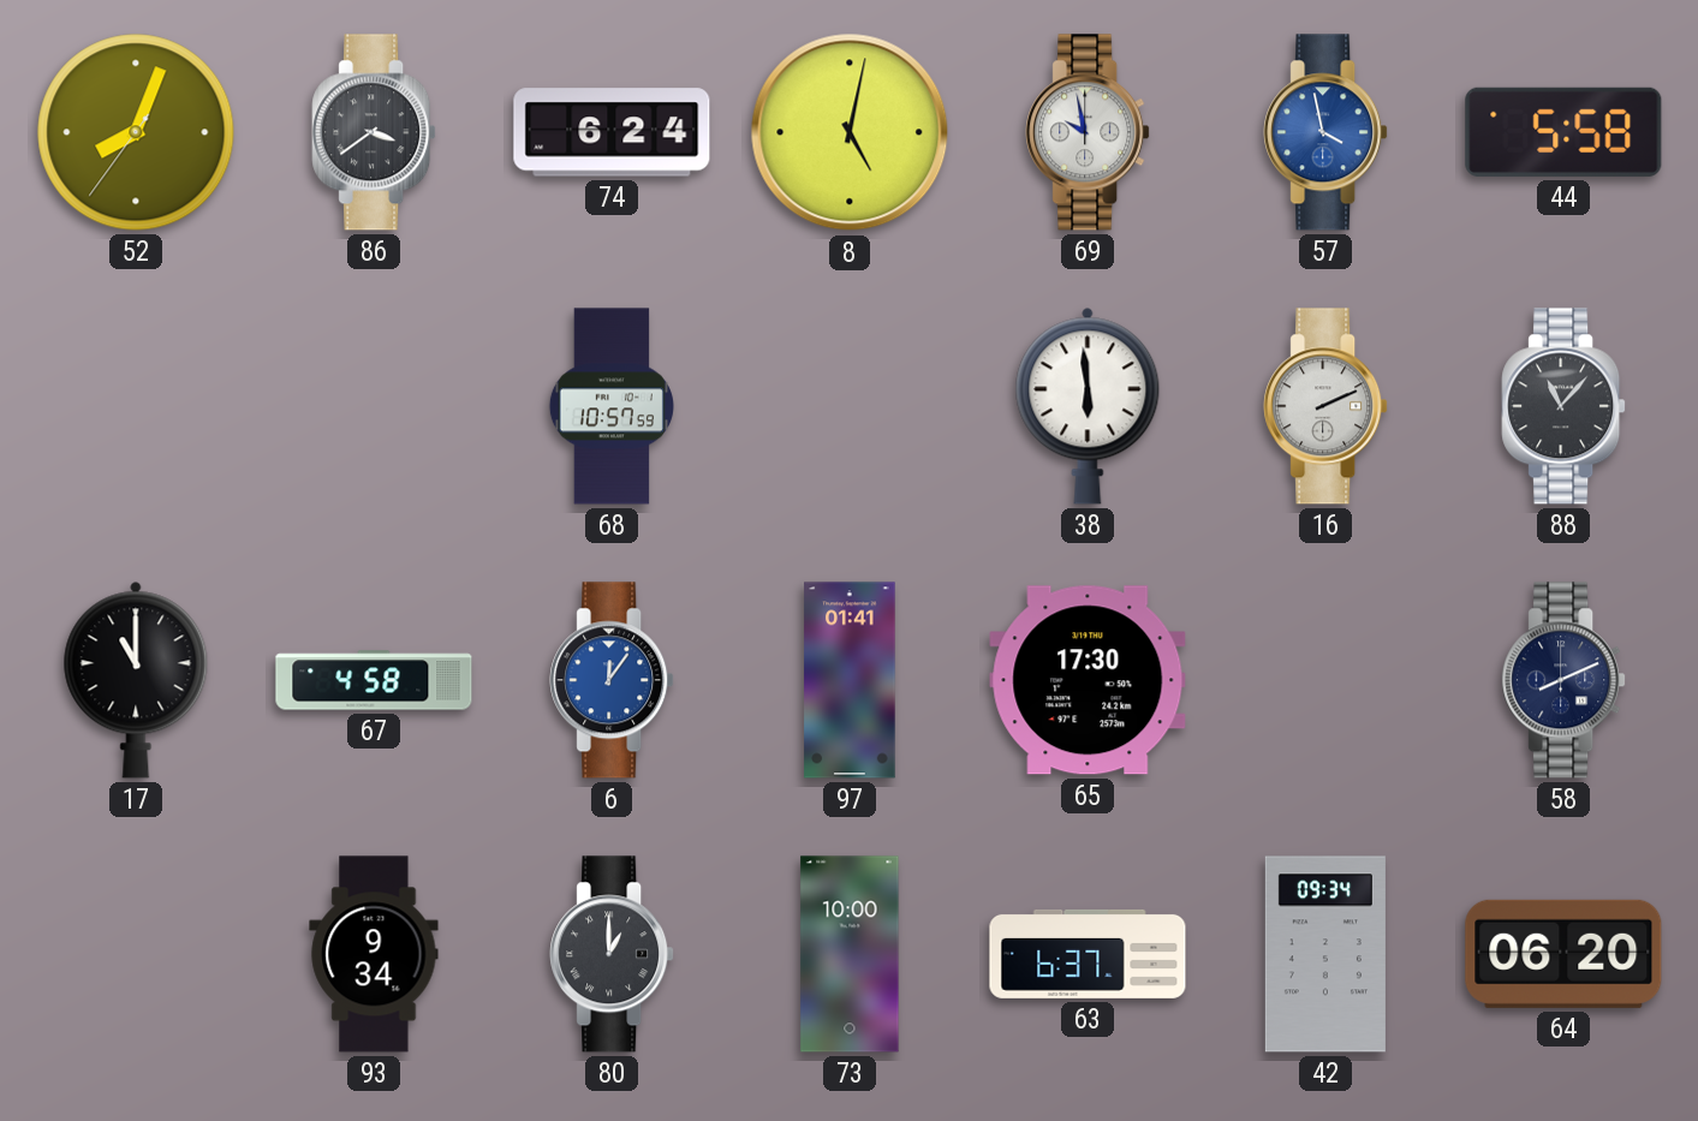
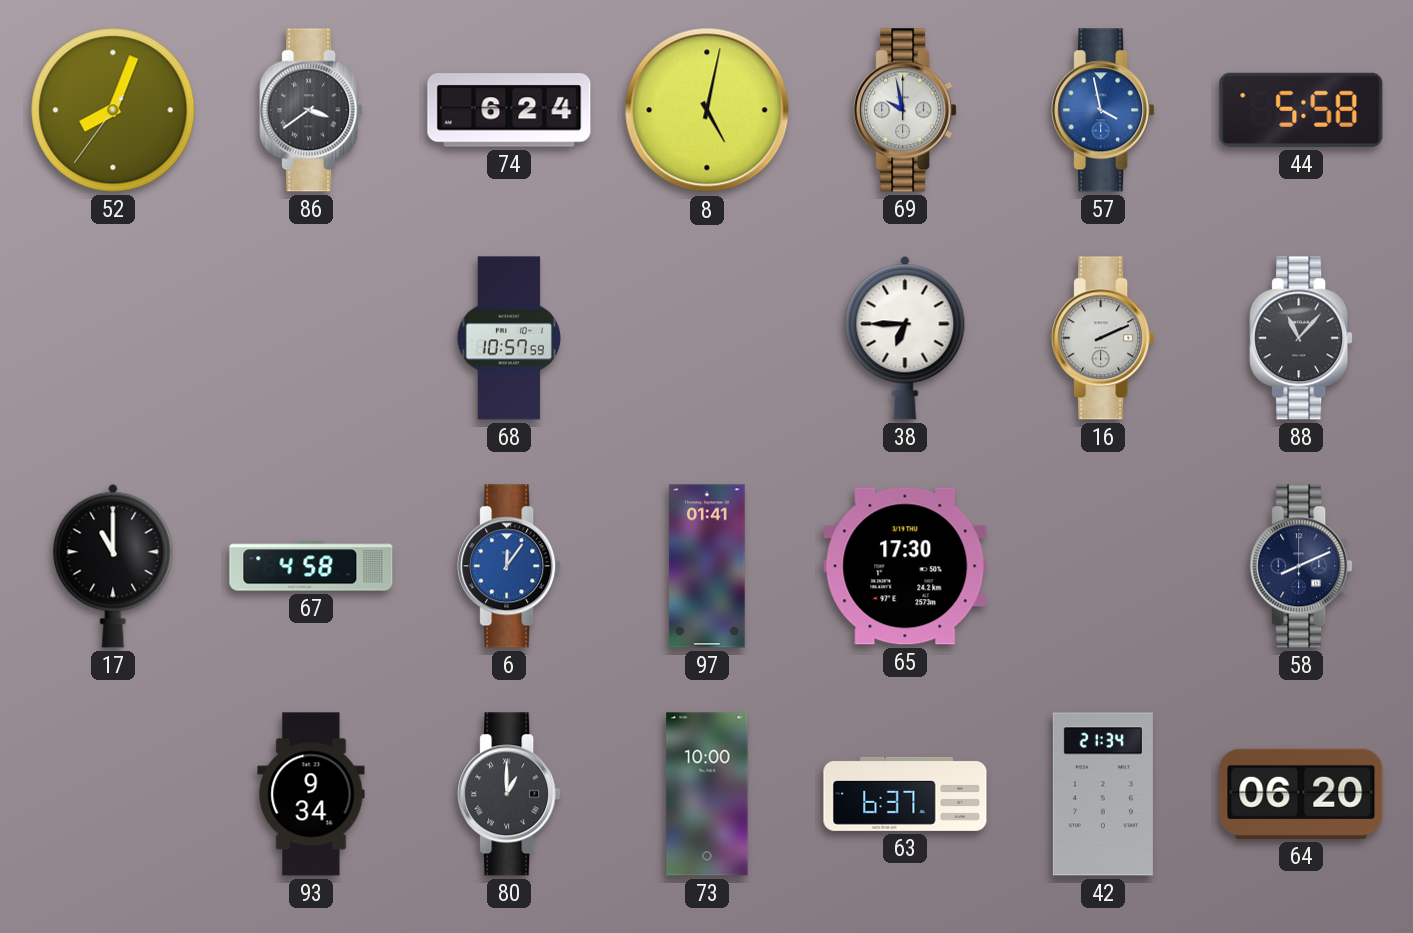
38: 5:59 -> 6:45
42: 09:34 -> 21:34
